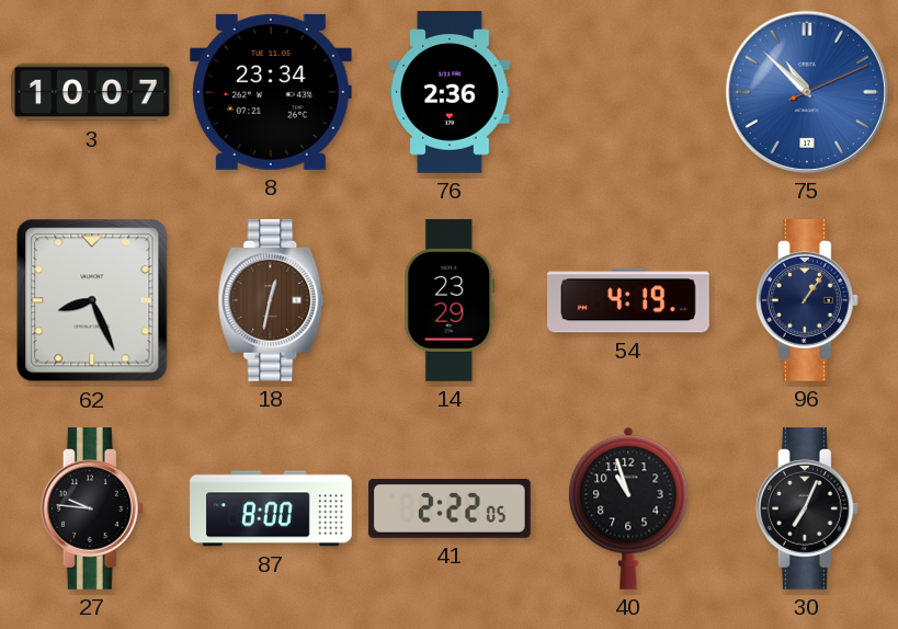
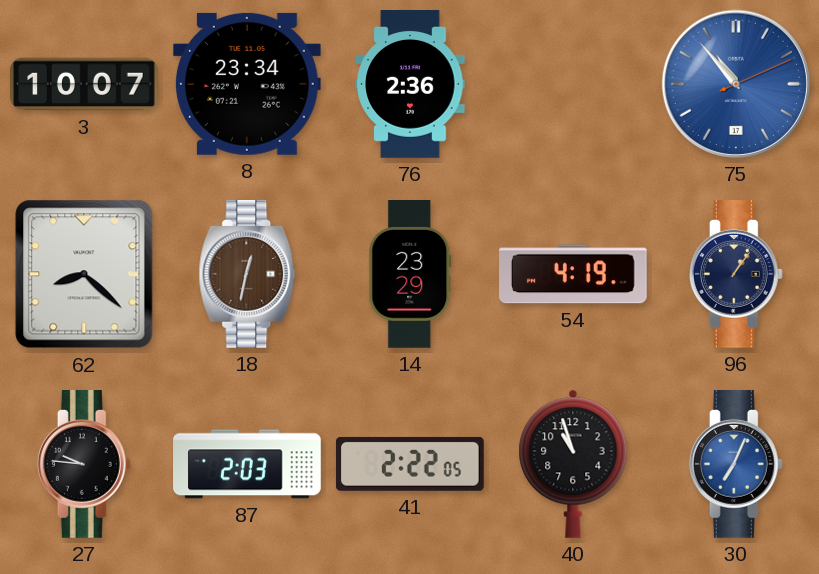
75: 10:52 -> 10:53
62: 8:26 -> 8:22
87: 8:00 -> 2:03
30 dial: black -> blue
